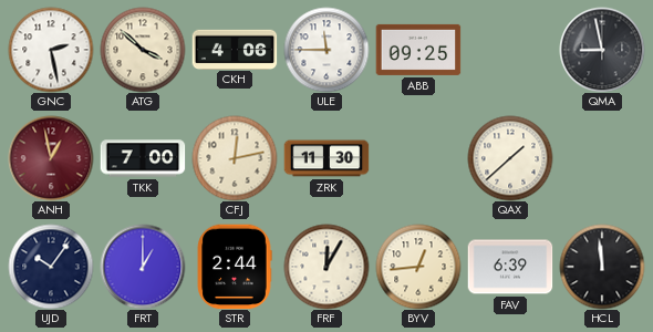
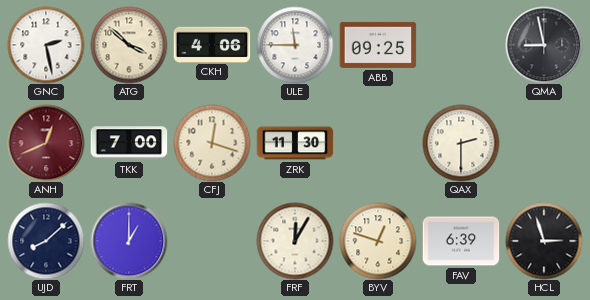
ANH: 12:58 -> 12:41
CFJ: 12:13 -> 12:18
QAX: 1:38 -> 2:30
UJD: 10:06 -> 8:08
STR: 2:44 -> none
BYV: 12:44 -> 12:48
HCL: 11:59 -> 2:57
